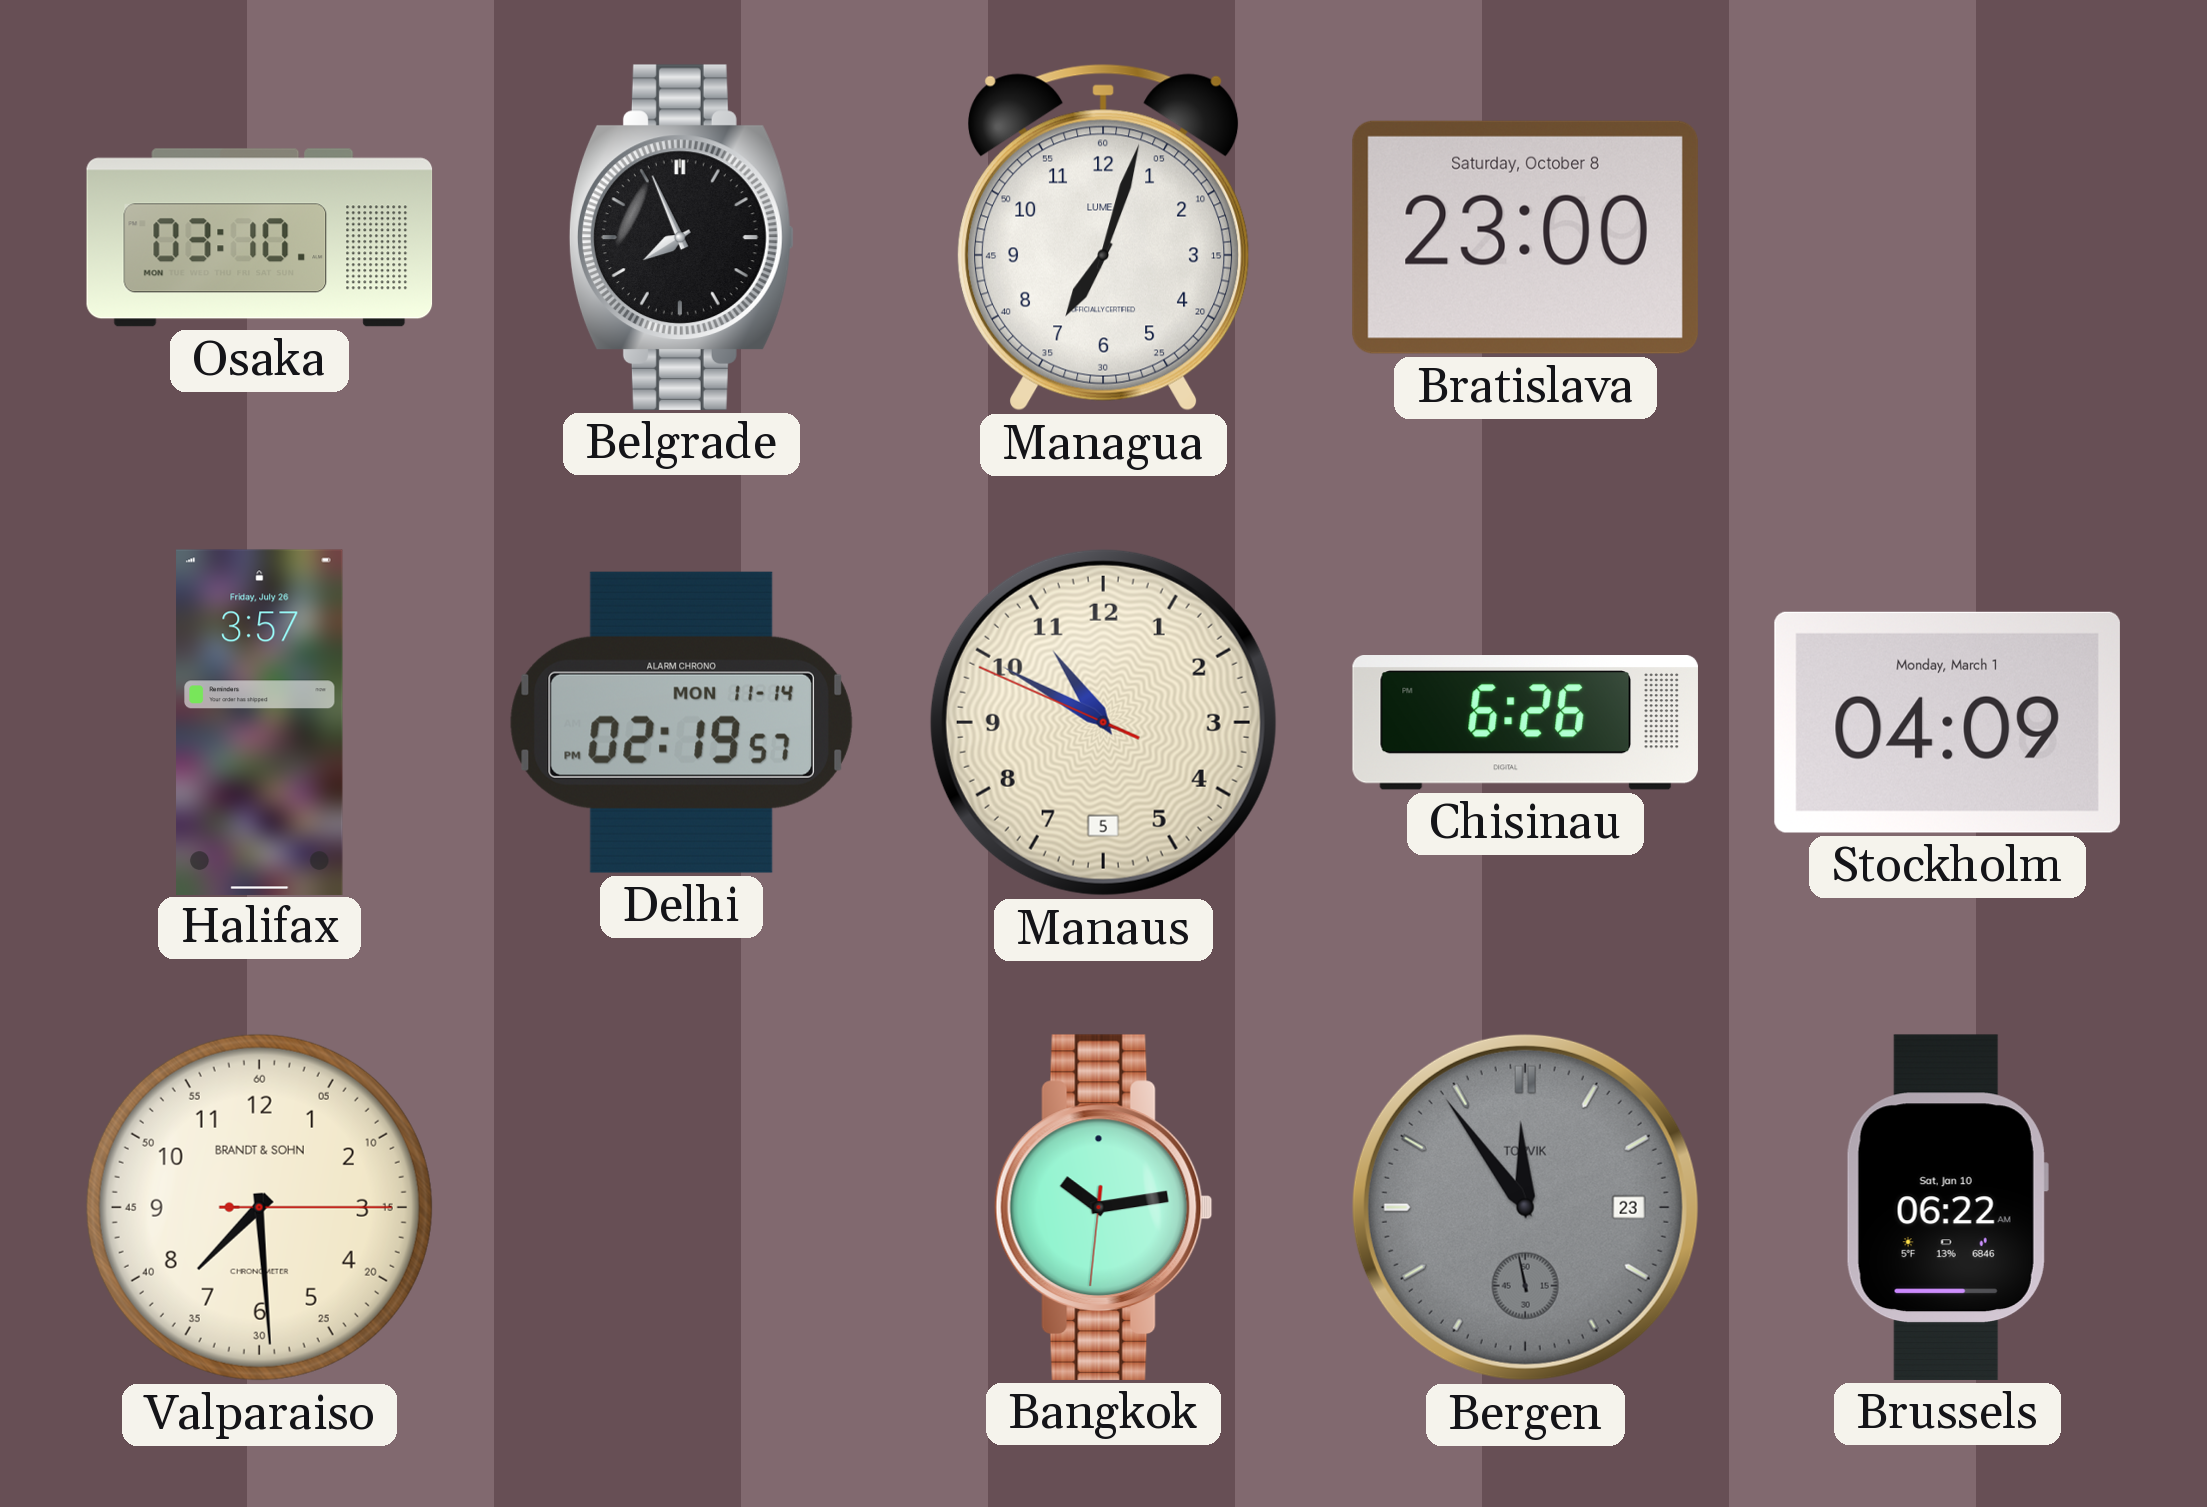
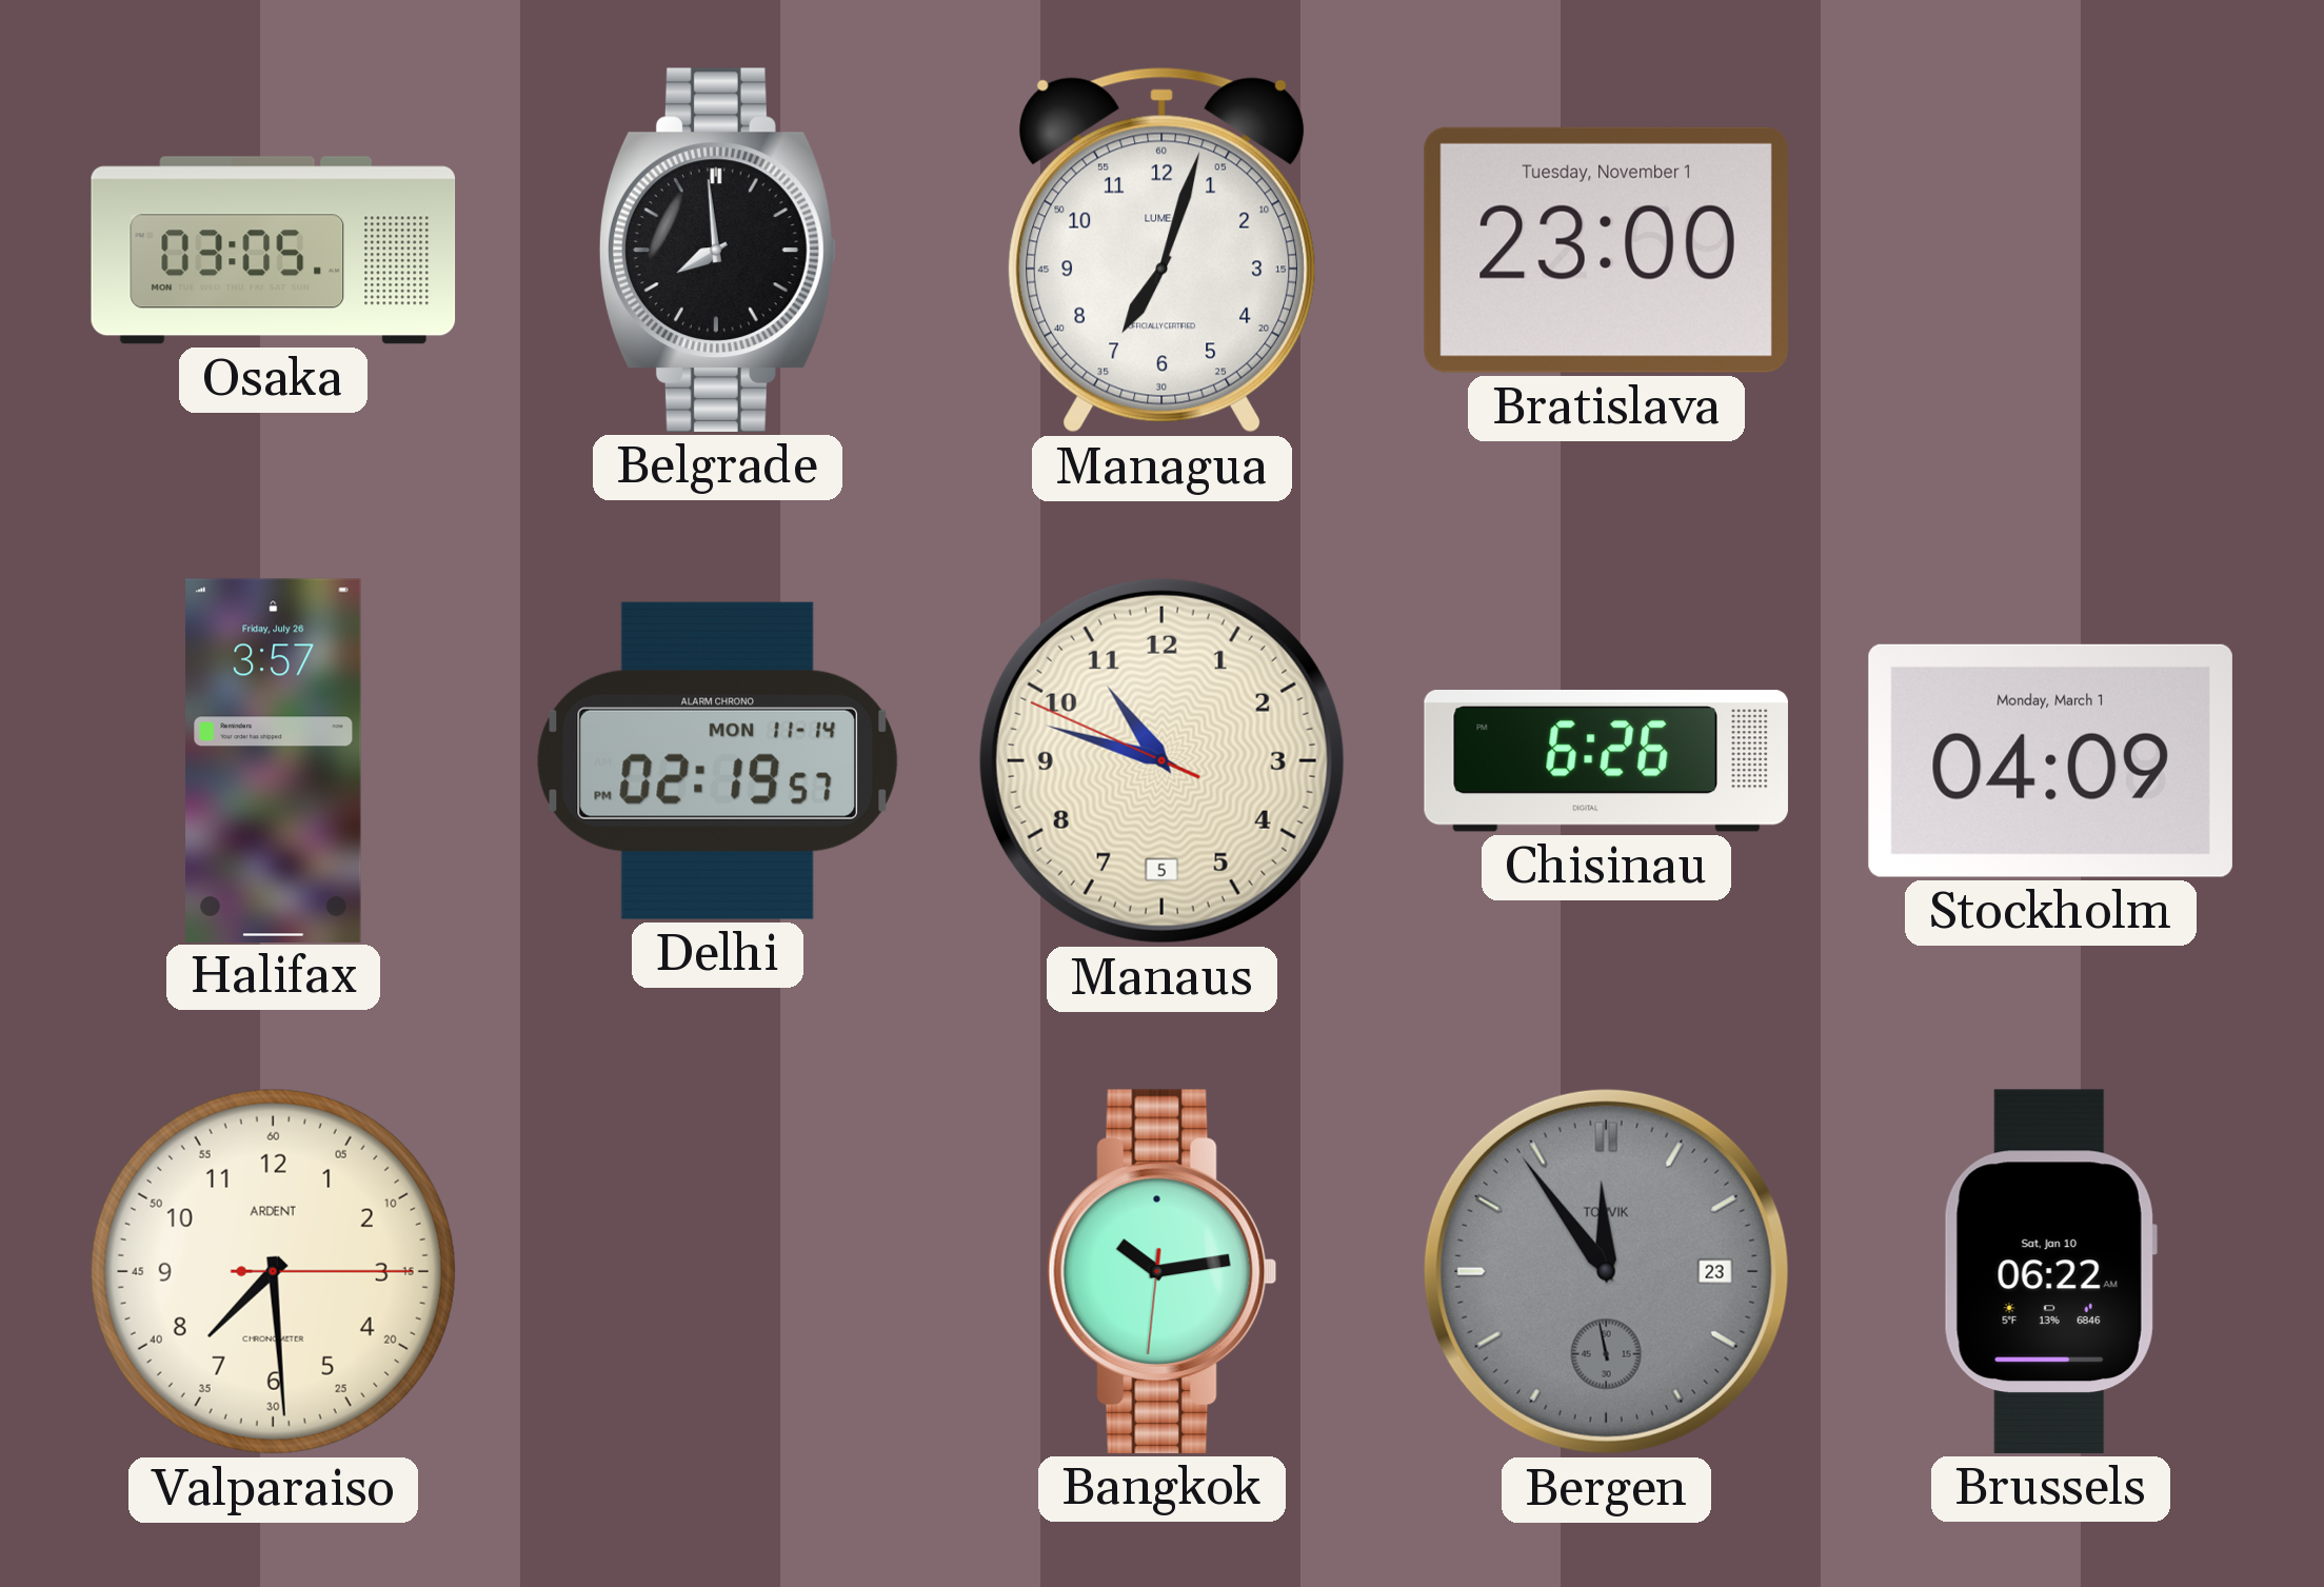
Osaka: 03:10 -> 03:05
Belgrade: 7:56 -> 7:59
Bratislava date: Saturday, October 8 -> Tuesday, November 1
Manaus: 10:49 -> 10:47
Valparaiso brand: BRANDT & SOHN -> ARDENT
